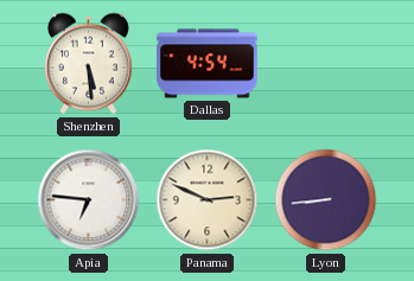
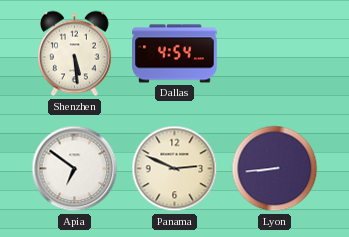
Apia: 6:46 -> 6:51
